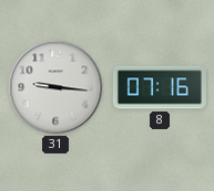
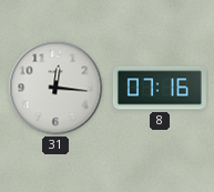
31: 9:16 -> 12:16
